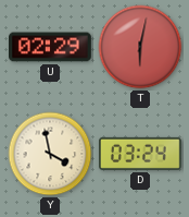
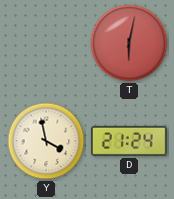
U: 02:29 -> none
D: 03:24 -> 21:24
